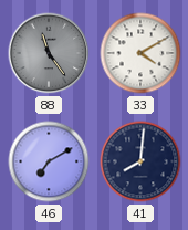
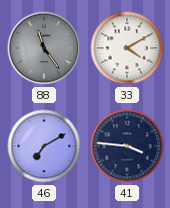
41: 8:01 -> 3:46
